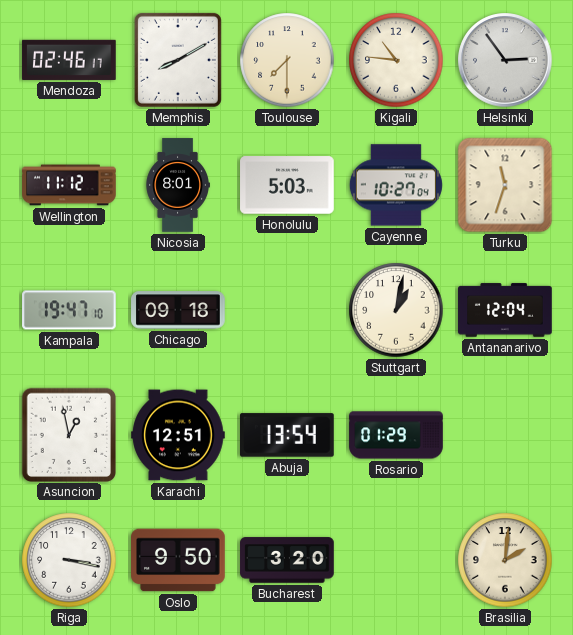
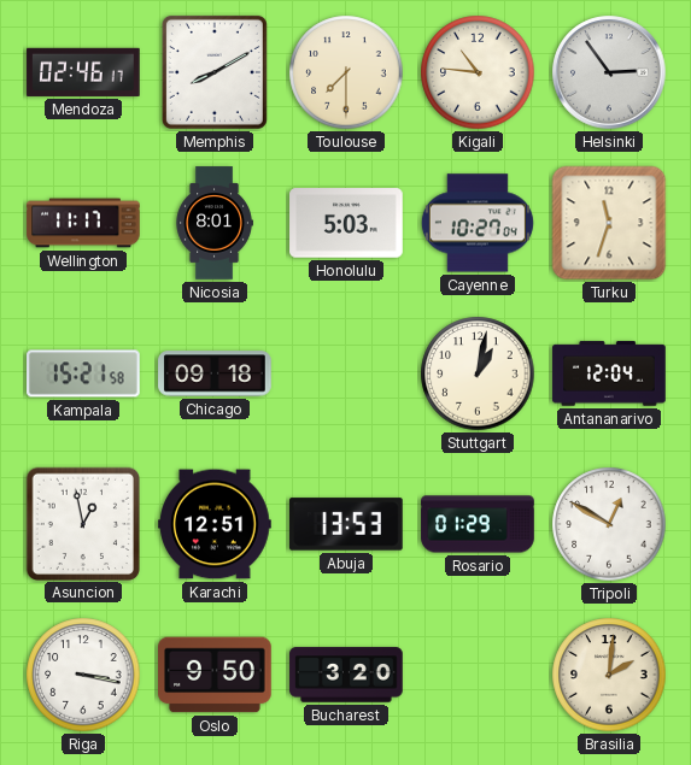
Wellington: 11:12 -> 11:17
Kampala: 19:47 -> 15:21
Abuja: 13:54 -> 13:53
Tripoli: none -> 12:50
